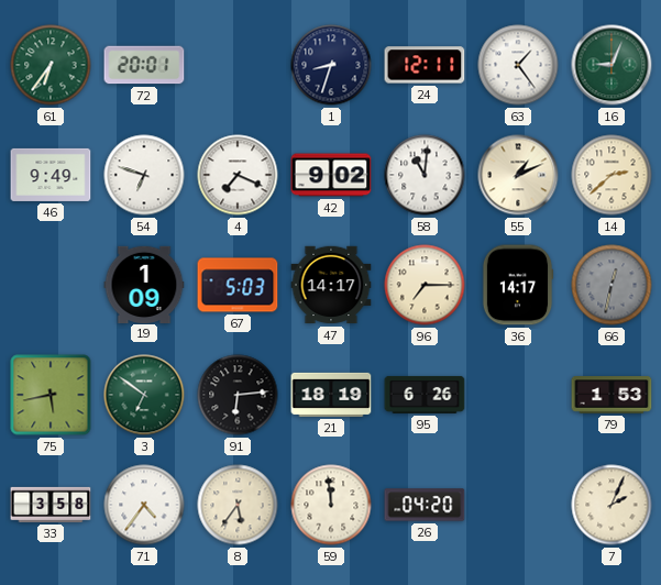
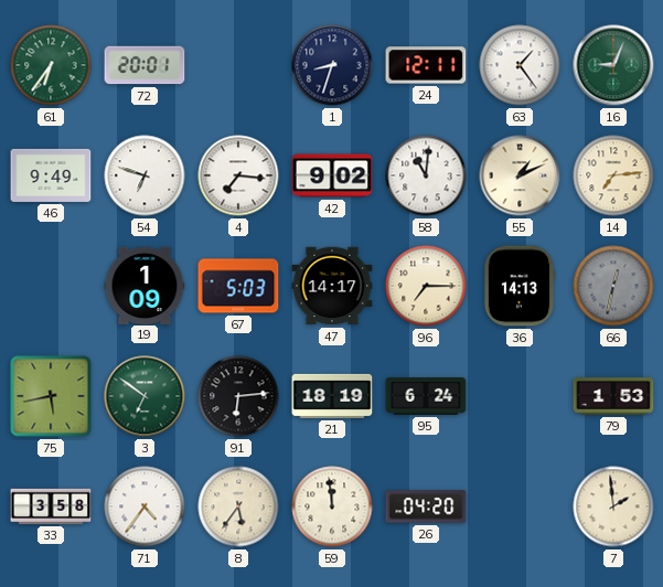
4: 7:19 -> 7:16
14: 2:38 -> 7:14
36: 14:17 -> 14:13
95: 6:26 -> 6:24
7: 2:04 -> 1:59
